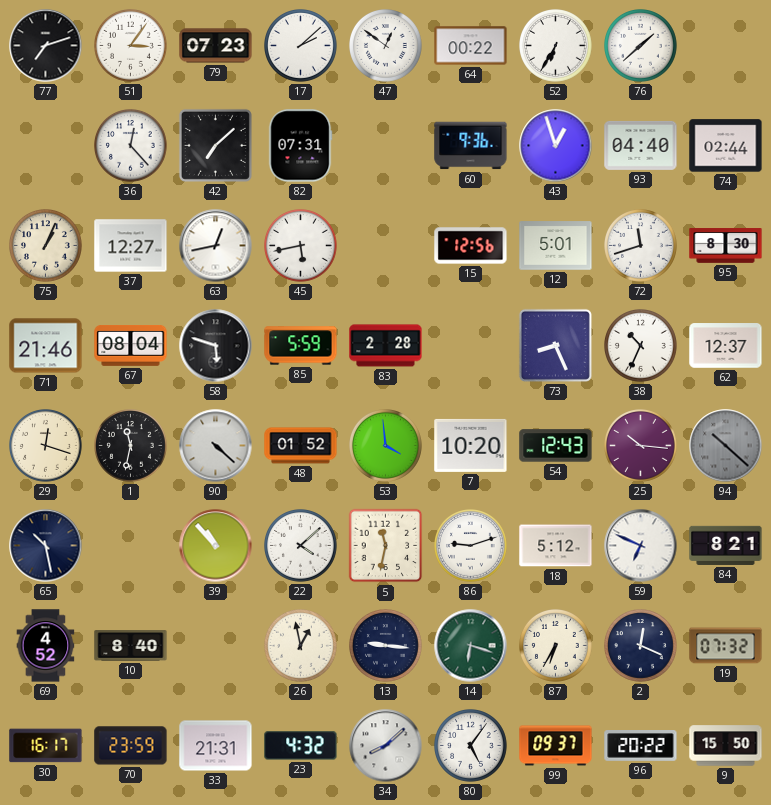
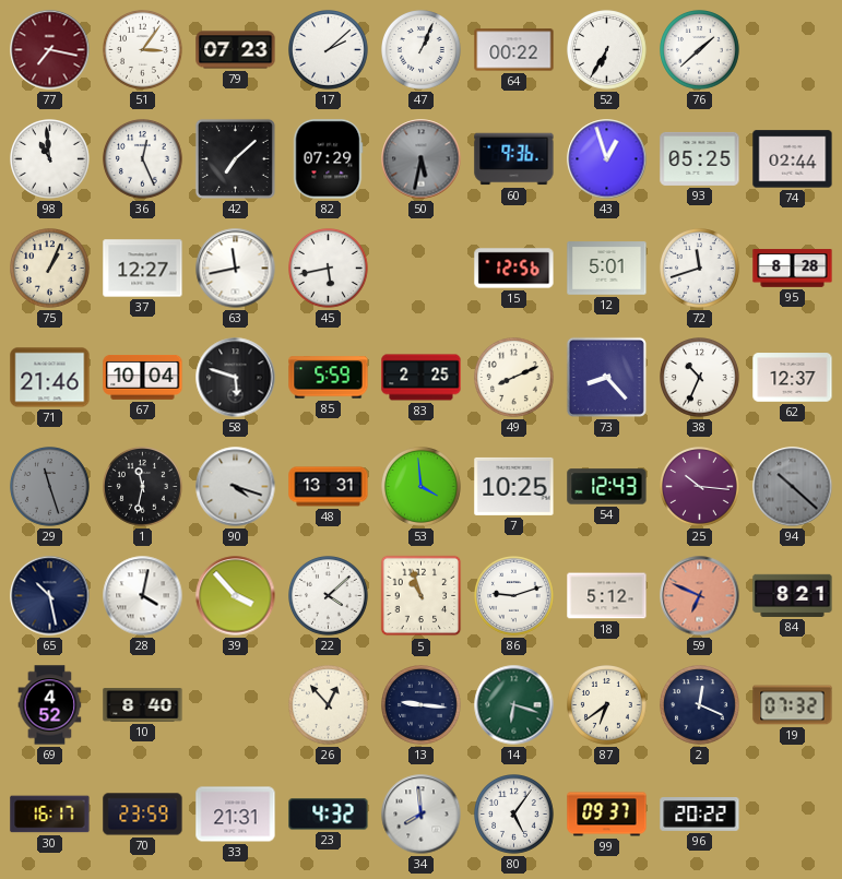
77: 7:12 -> 7:17
77 dial: black -> burgundy
47: 12:51 -> 1:04
98: none -> 10:59
36: 12:23 -> 12:26
82: 07:31 -> 07:29
50: none -> 5:32
93: 04:40 -> 05:25
63: 12:43 -> 11:43
95: 8:30 -> 8:28
67: 08:04 -> 10:04
83: 2:28 -> 2:25
49: none -> 8:11
73: 8:26 -> 8:23
29: 12:18 -> 11:27
29 dial: cream -> grey
90: 4:22 -> 4:18
48: 01:52 -> 13:31
7: 10:20 -> 10:25
28: none -> 4:02
39: 10:53 -> 3:53
5: 11:32 -> 10:57
59 dial: white -> salmon
26: 12:58 -> 12:53
87: 6:35 -> 6:39
34: 8:08 -> 7:59
9: 15:50 -> none
